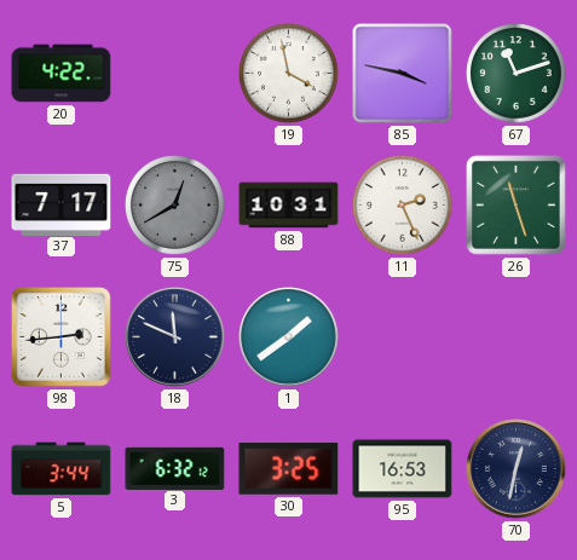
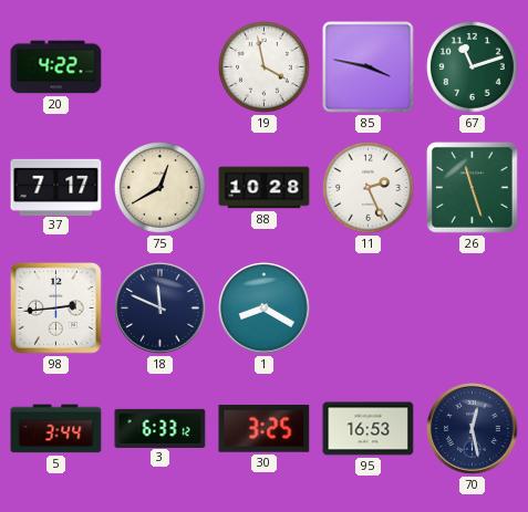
75 dial: grey -> cream
88: 10:31 -> 10:28
1: 1:39 -> 8:20
3: 6:32 -> 6:33
70: 12:32 -> 12:28
